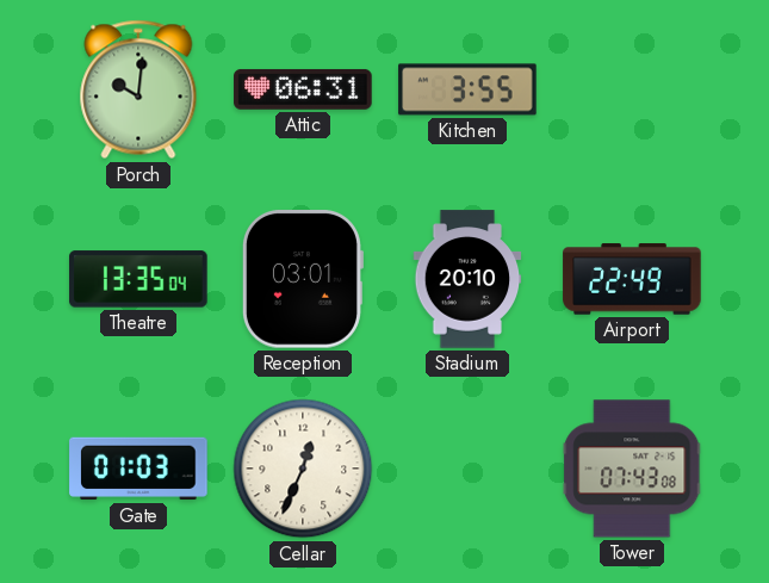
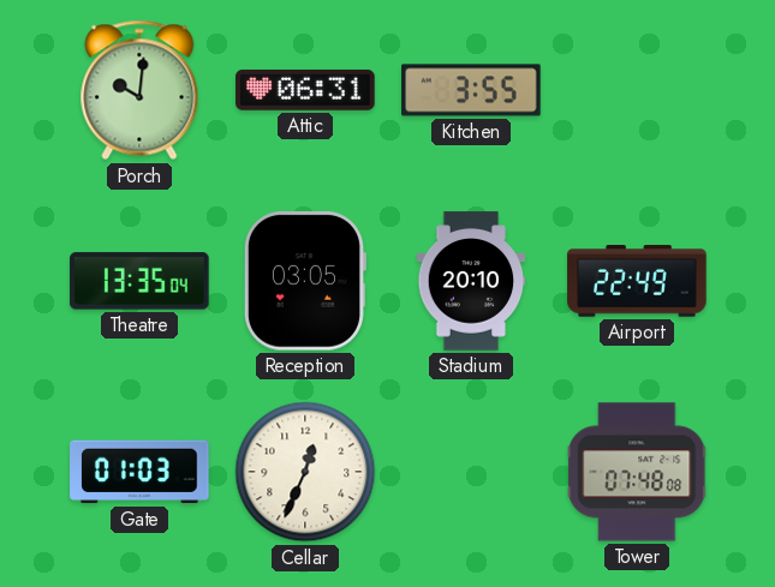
Reception: 03:01 -> 03:05
Tower: 07:43 -> 07:48
